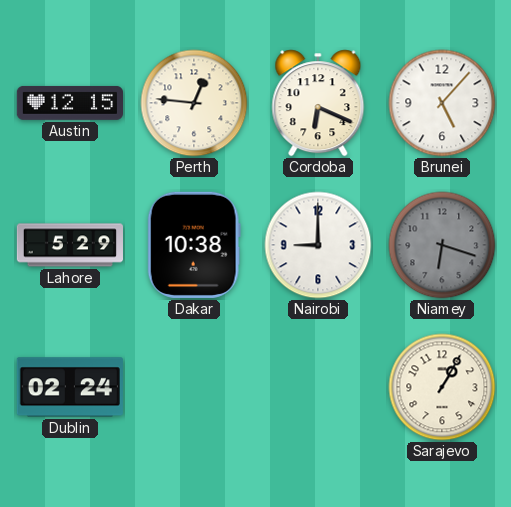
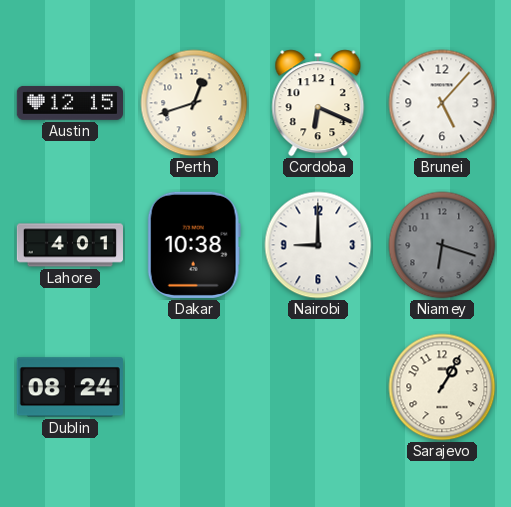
Perth: 12:46 -> 12:42
Lahore: 5:29 -> 4:01
Dublin: 02:24 -> 08:24
